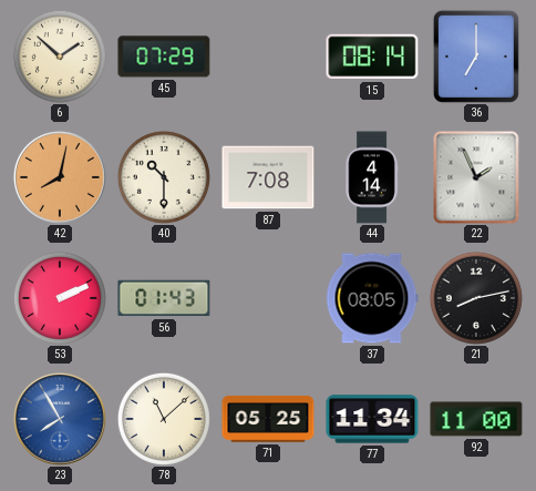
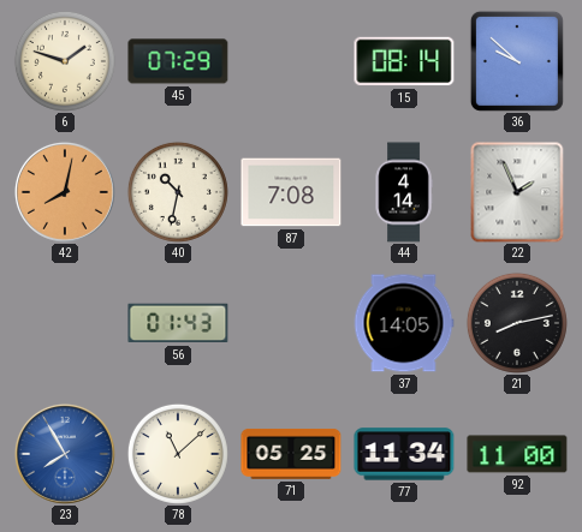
6: 1:52 -> 1:48
36: 7:00 -> 9:52
40: 10:30 -> 10:32
53: 2:11 -> none
37: 08:05 -> 14:05
